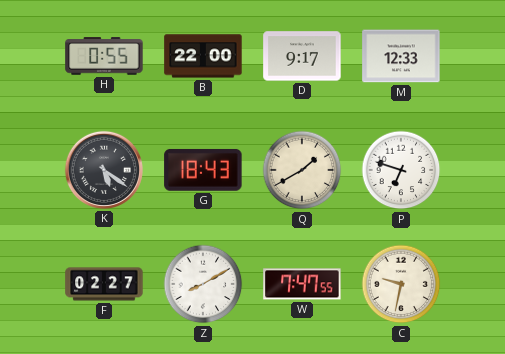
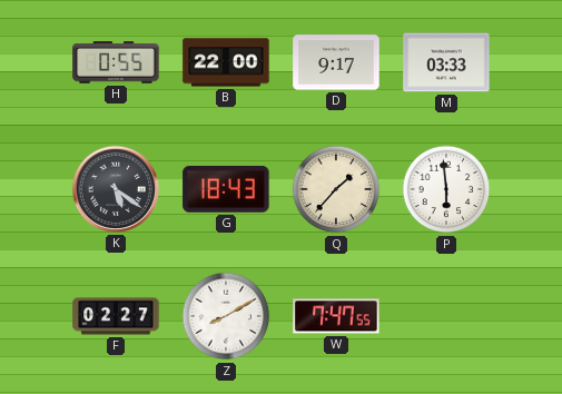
M: 12:33 -> 03:33
Q: 1:40 -> 1:37
P: 6:48 -> 5:59
C: 9:32 -> none
